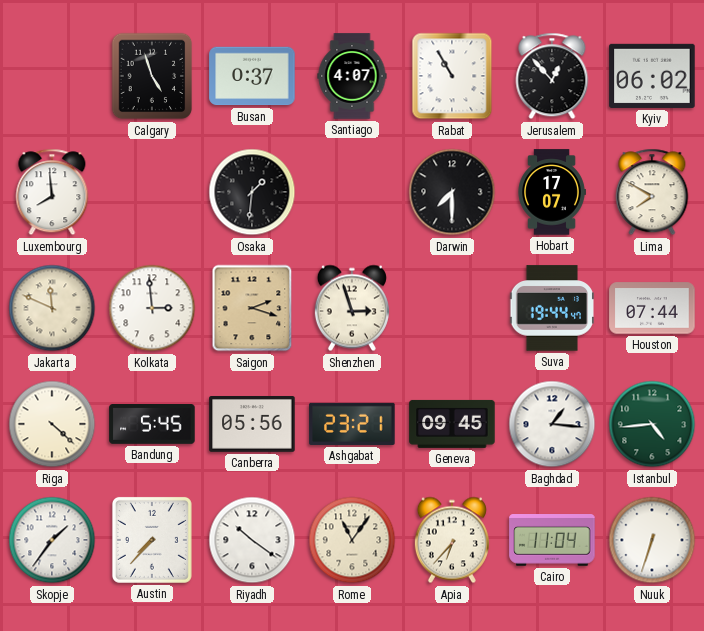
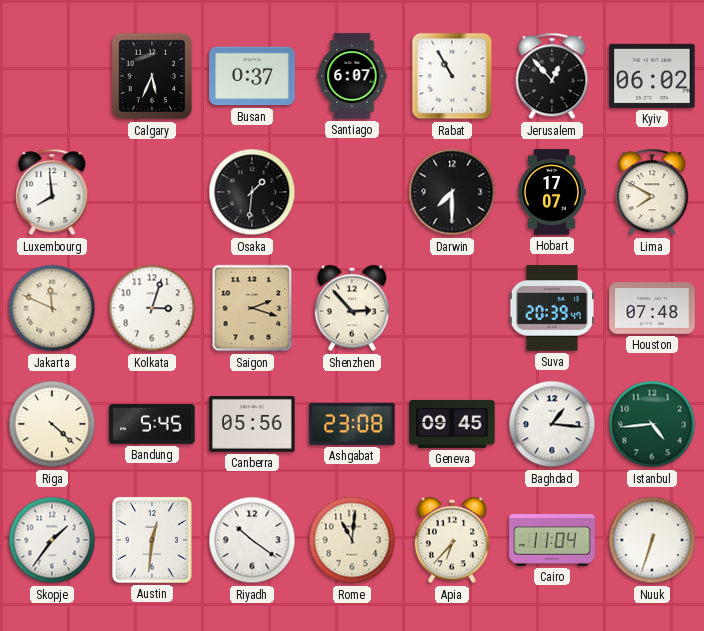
Calgary: 4:57 -> 5:34
Santiago: 4:07 -> 6:07
Kolkata: 2:59 -> 3:03
Shenzhen: 2:57 -> 2:53
Suva: 19:44 -> 20:39
Houston: 07:44 -> 07:48
Ashgabat: 23:21 -> 23:08
Austin: 7:37 -> 12:31
Rome: 11:06 -> 11:01
